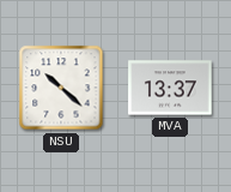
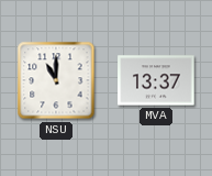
NSU: 10:22 -> 11:00
